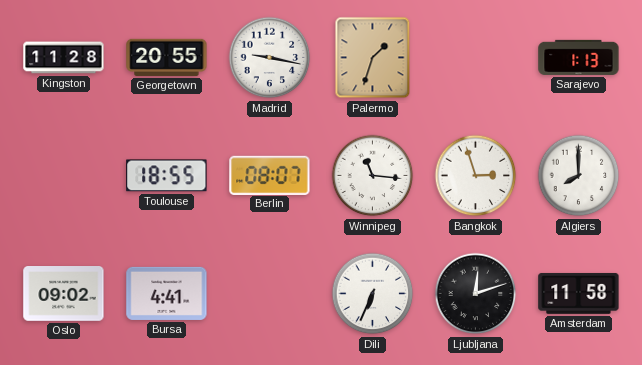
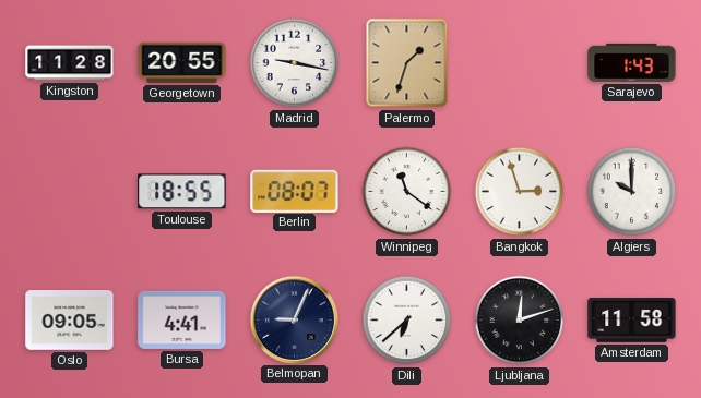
Sarajevo: 1:13 -> 1:43
Winnipeg: 11:16 -> 11:21
Algiers: 8:00 -> 10:00
Oslo: 09:02 -> 09:05
Belmopan: none -> 9:04
Dili: 6:34 -> 6:38
